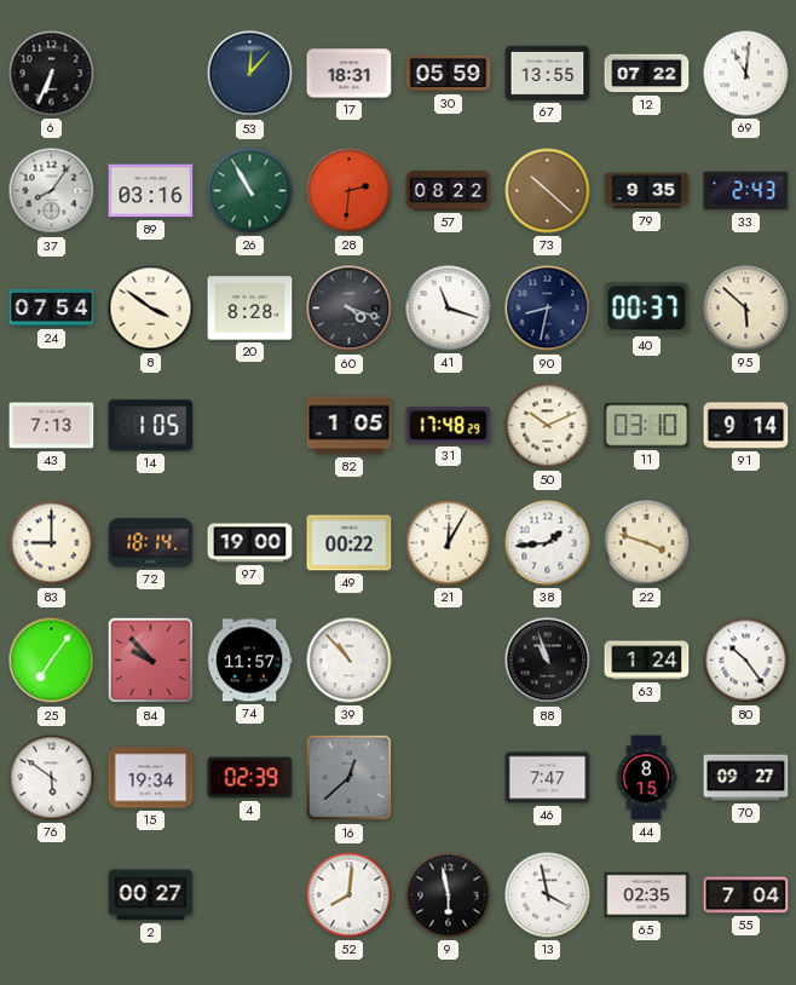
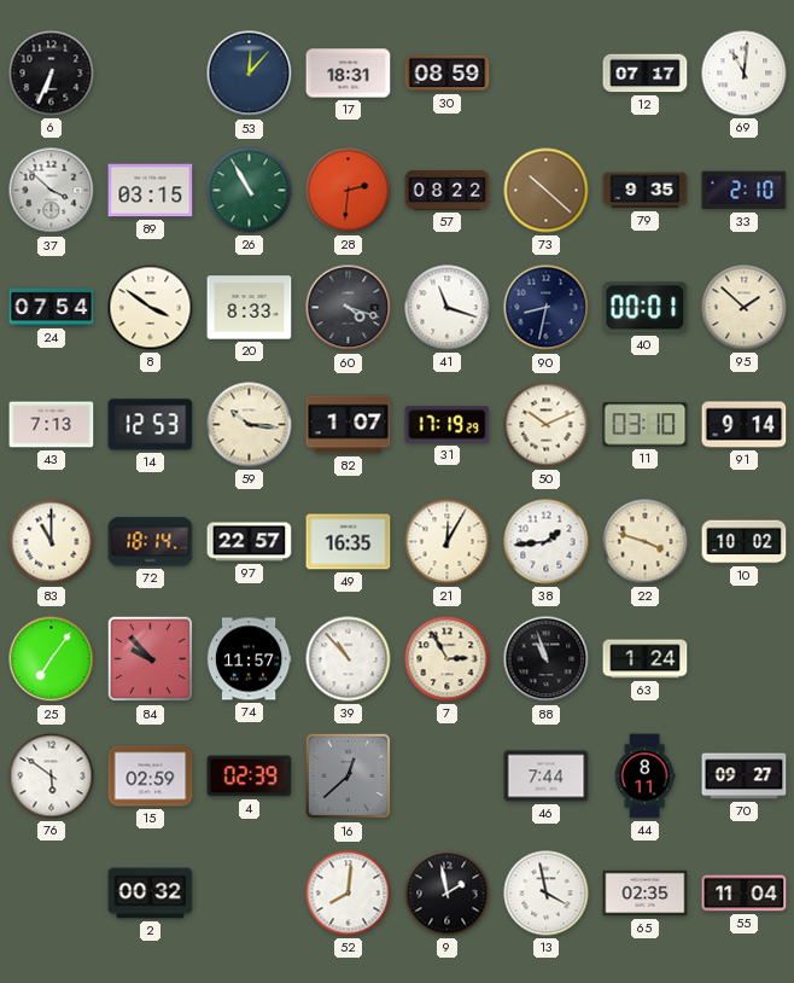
30: 05:59 -> 08:59
67: 13:55 -> none
12: 07:22 -> 07:17
37: 8:06 -> 3:52
89: 03:16 -> 03:15
33: 2:43 -> 2:10
20: 8:28 -> 8:33
40: 00:37 -> 00:01
95: 5:52 -> 1:52
14: 1:05 -> 12:53
59: none -> 10:16
82: 1:05 -> 1:07
31: 17:48 -> 17:19
83: 9:00 -> 11:00
97: 19:00 -> 22:57
49: 00:22 -> 16:35
10: none -> 10:02
7: none -> 2:55
80: 10:24 -> none
15: 19:34 -> 02:59
46: 7:47 -> 7:44
44: 8:15 -> 8:11
2: 00:27 -> 00:32
9: 5:58 -> 1:58
55: 7:04 -> 11:04
